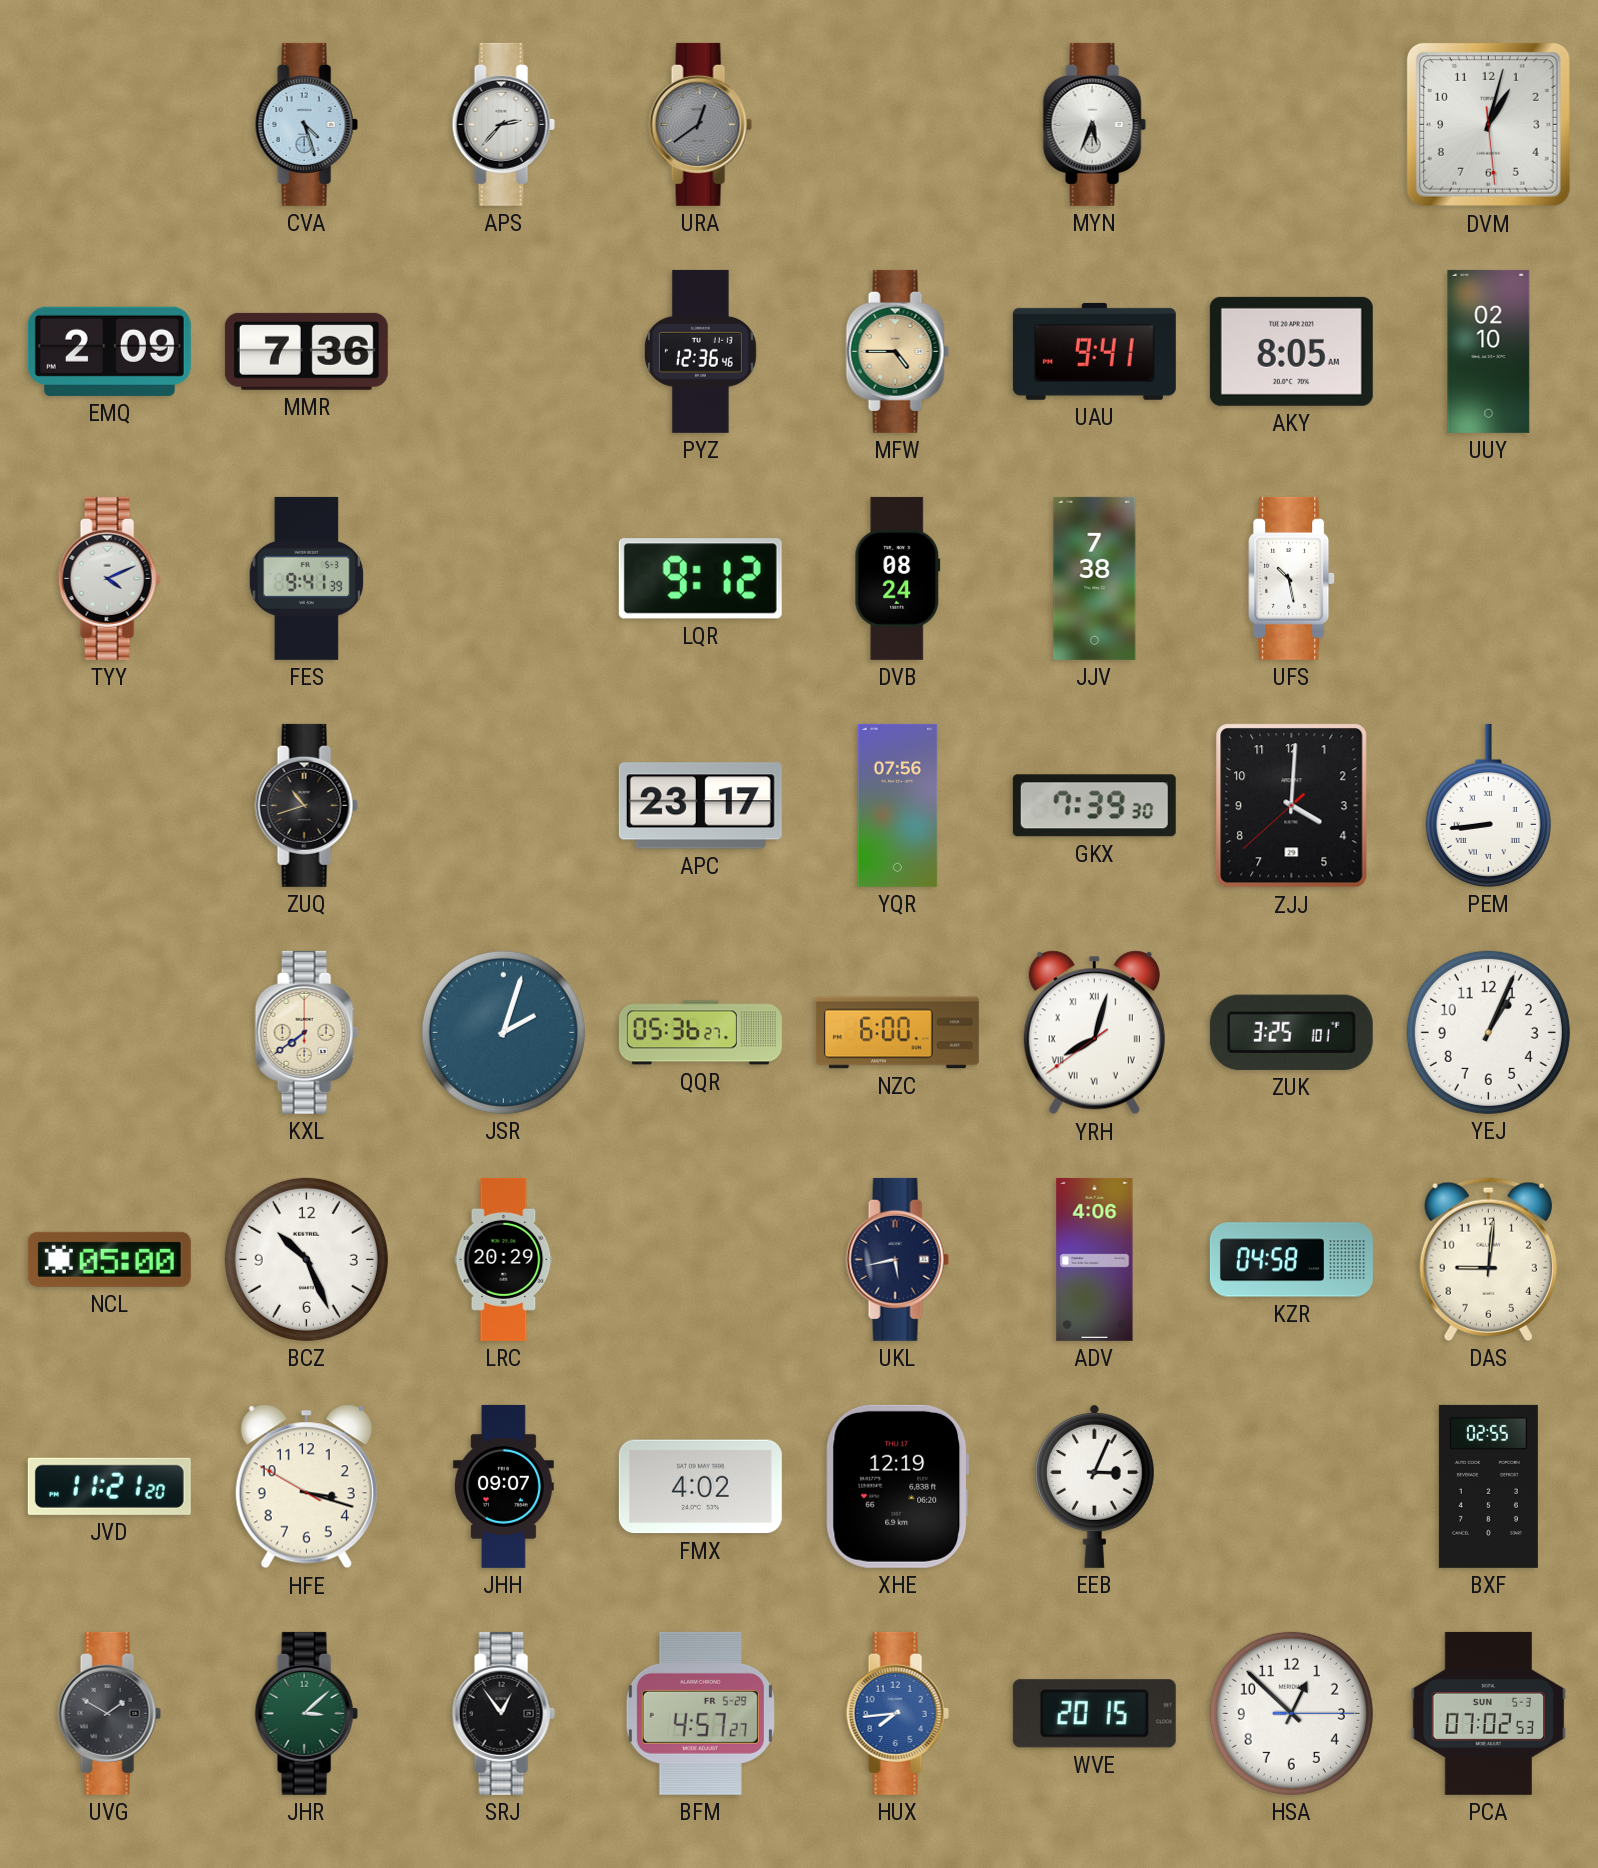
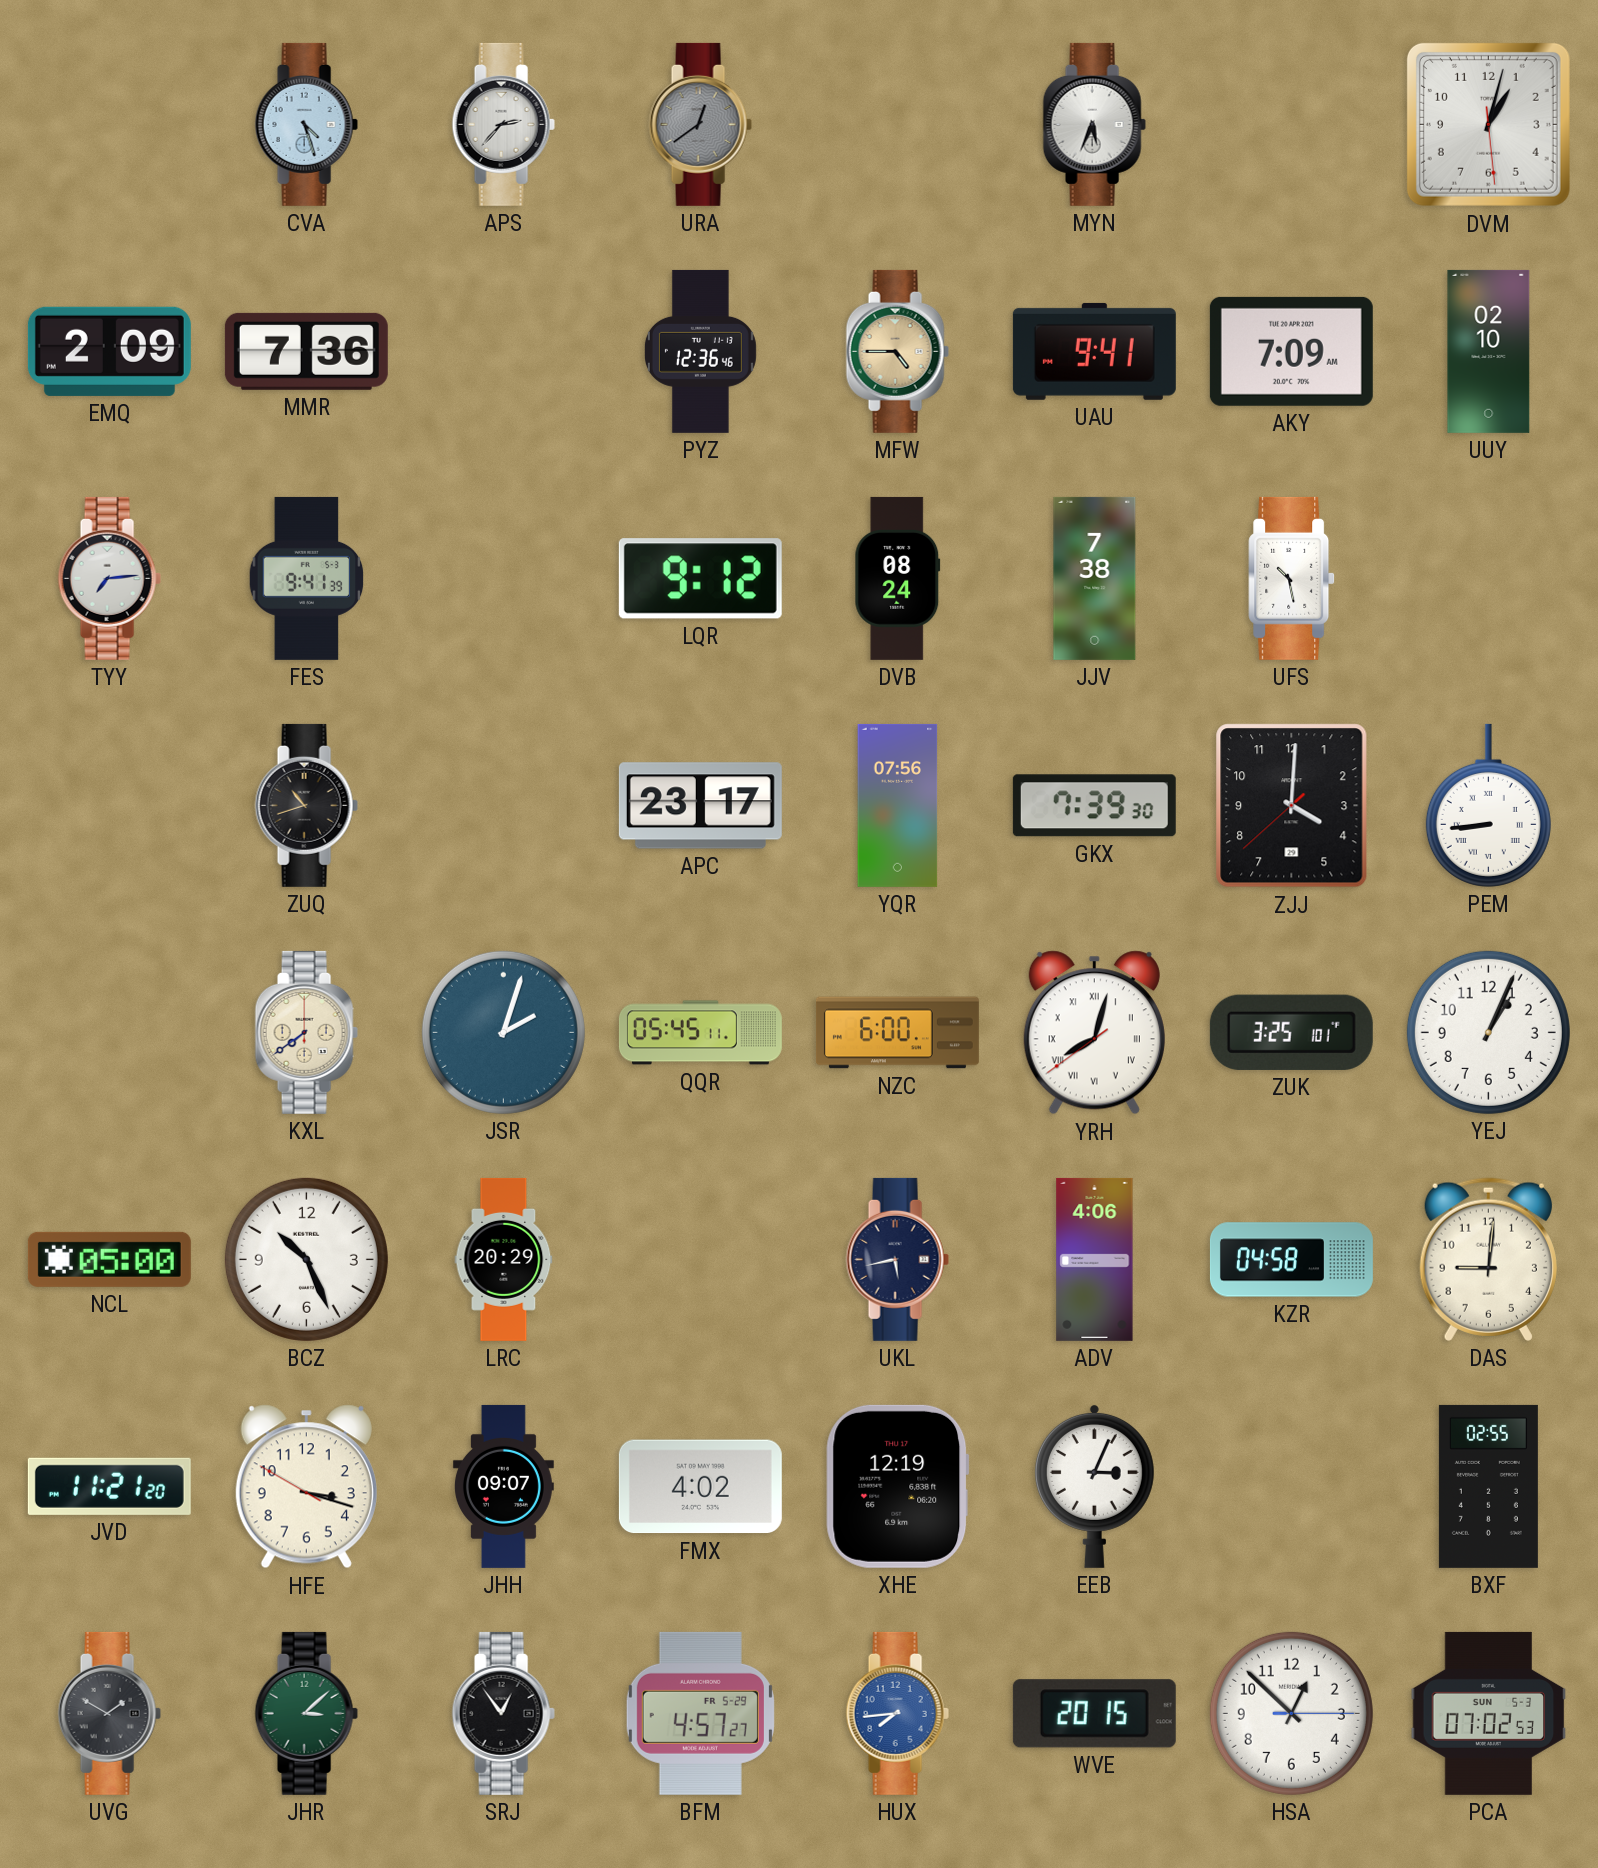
AKY: 8:05 -> 7:09
TYY: 4:11 -> 7:14
QQR: 05:36 -> 05:45
